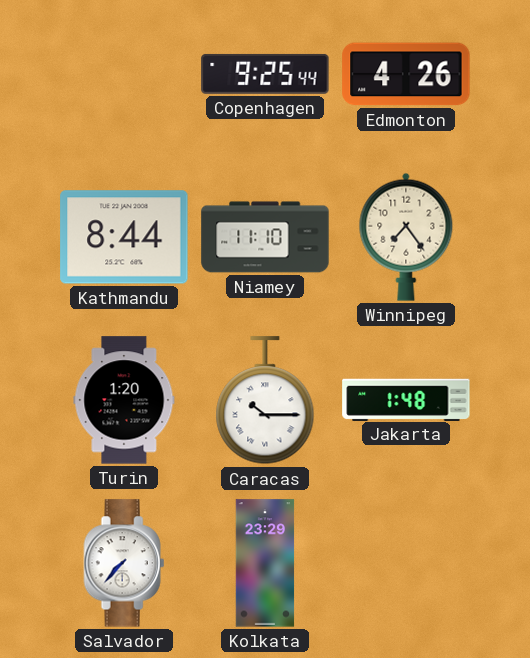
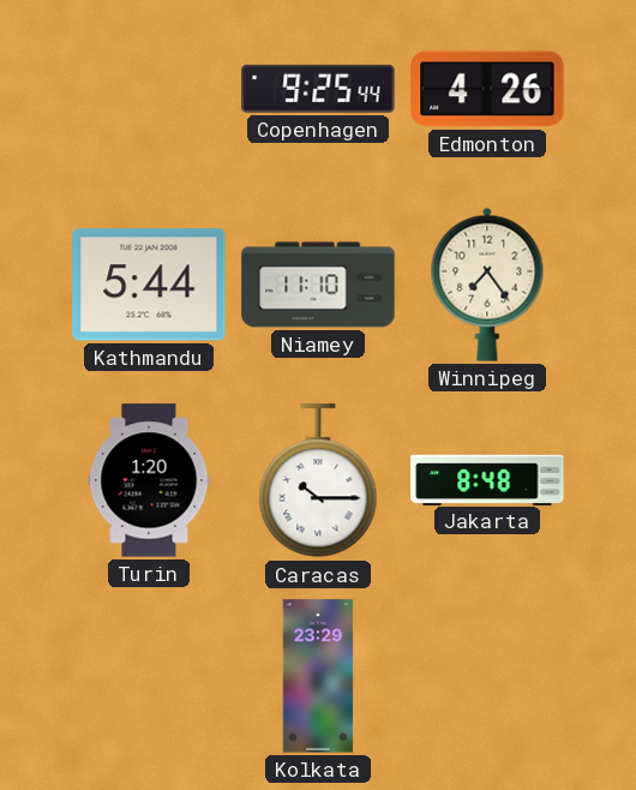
Kathmandu: 8:44 -> 5:44
Jakarta: 1:48 -> 8:48
Salvador: 7:37 -> none
